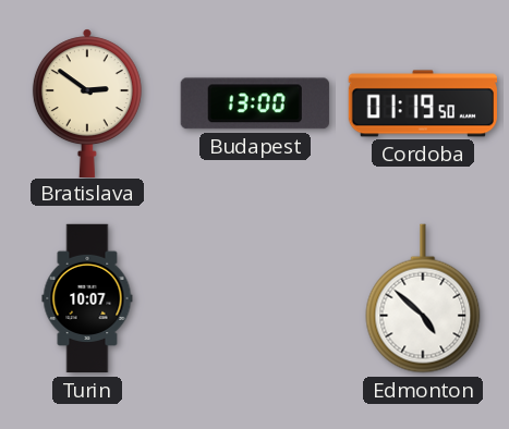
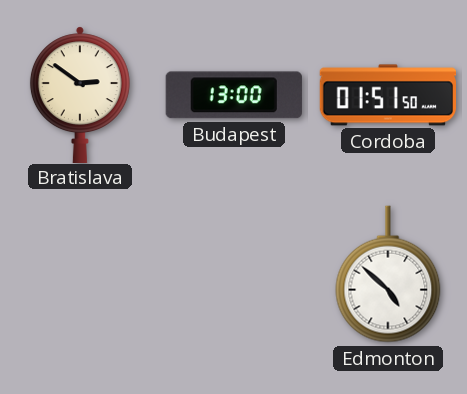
Cordoba: 01:19 -> 01:51
Turin: 10:07 -> none
